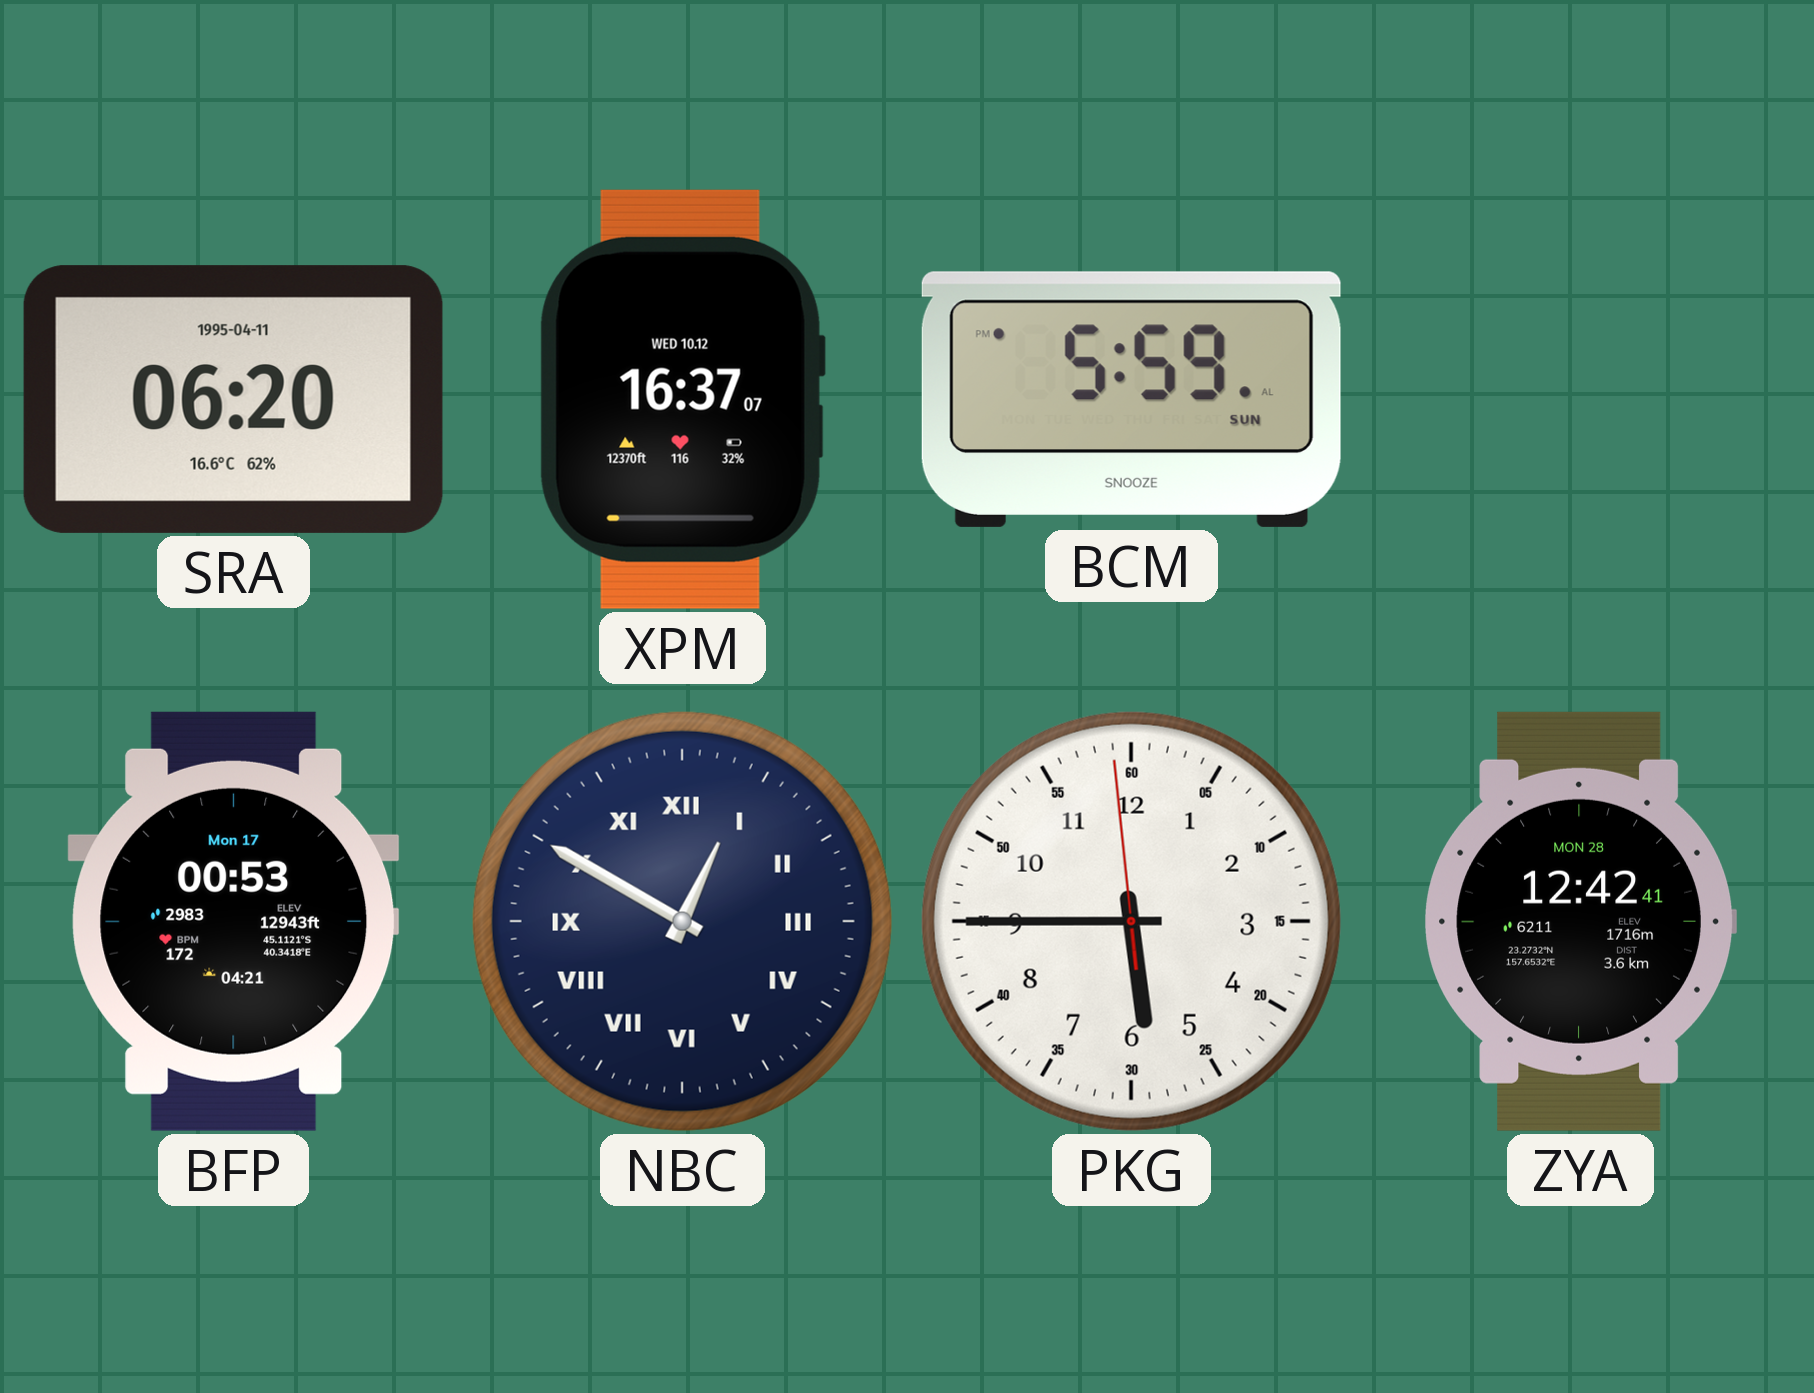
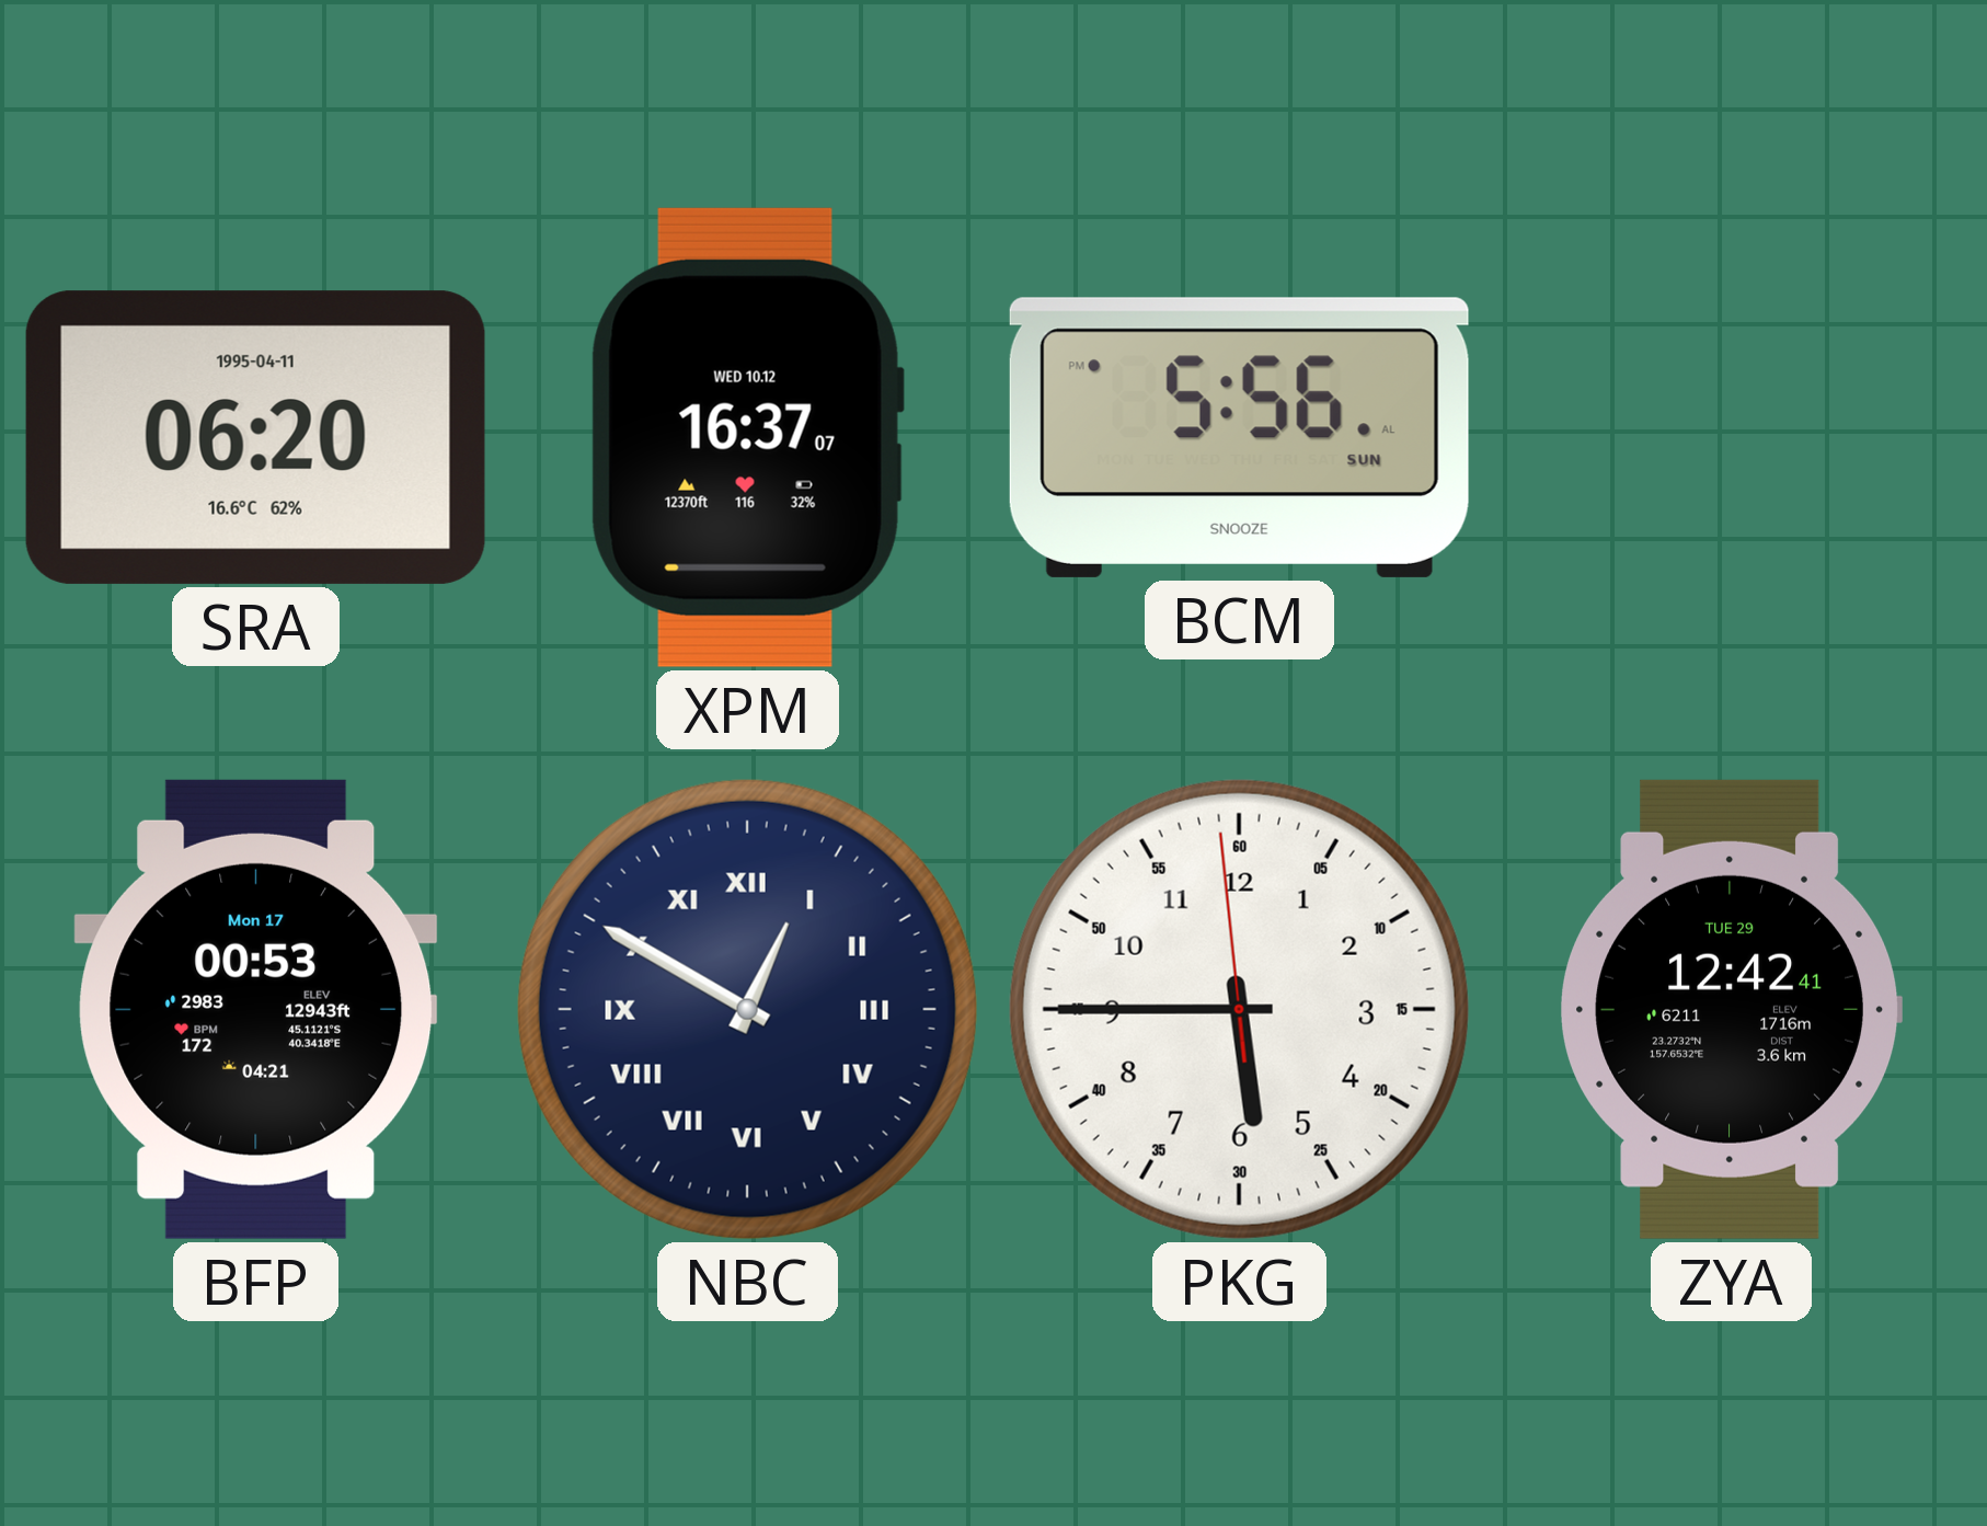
BCM: 5:59 -> 5:56
ZYA date: MON 28 -> TUE 29
